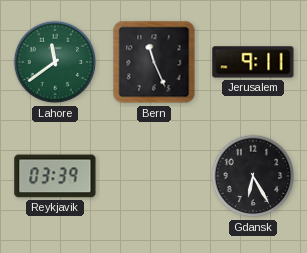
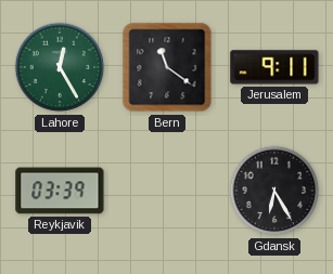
Lahore: 11:39 -> 12:25
Bern: 11:26 -> 11:21
